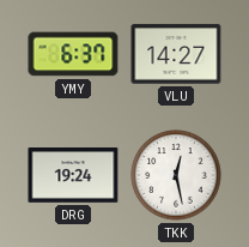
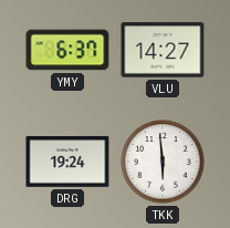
TKK: 12:28 -> 5:59
